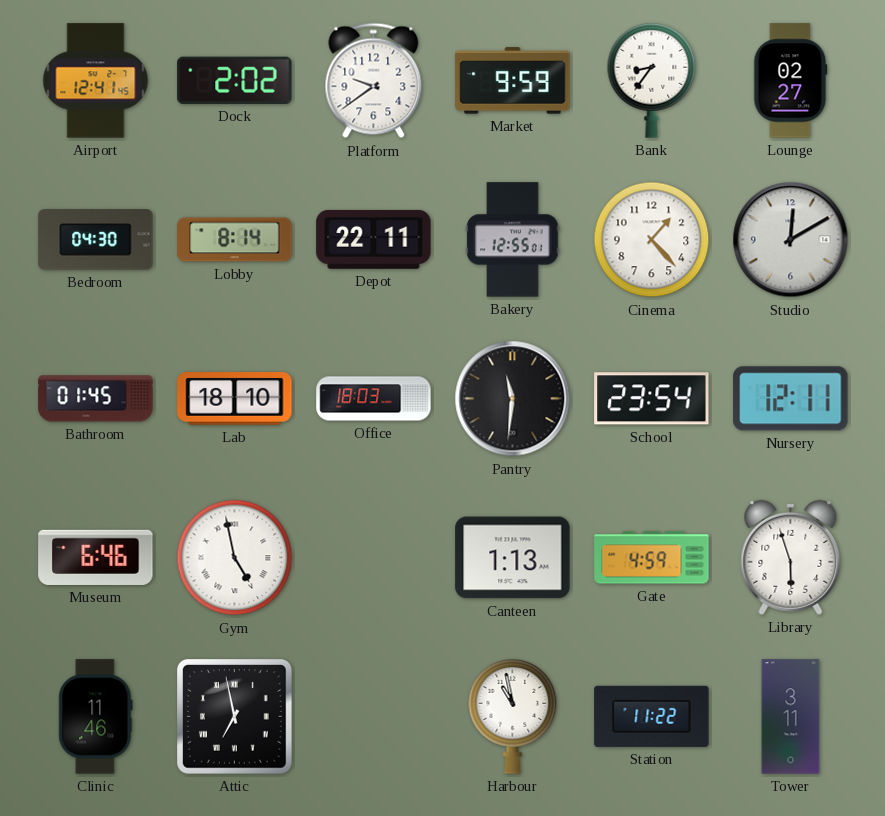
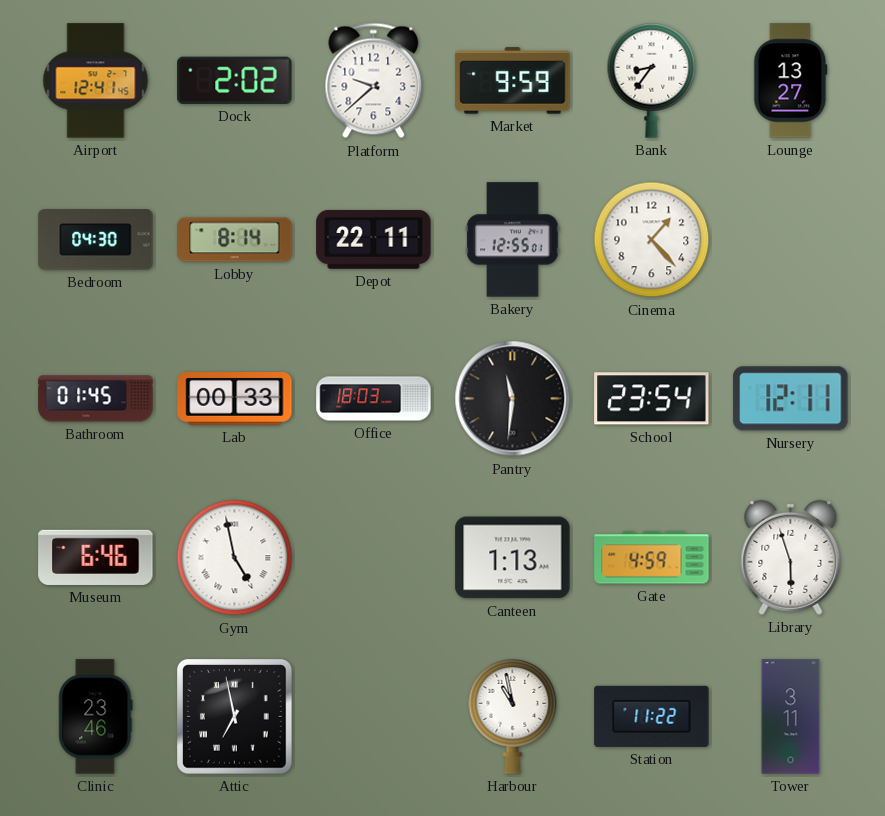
Platform: 9:39 -> 9:38
Lounge: 02:27 -> 13:27
Studio: 12:10 -> none
Lab: 18:10 -> 00:33
Clinic: 11:46 -> 23:46
